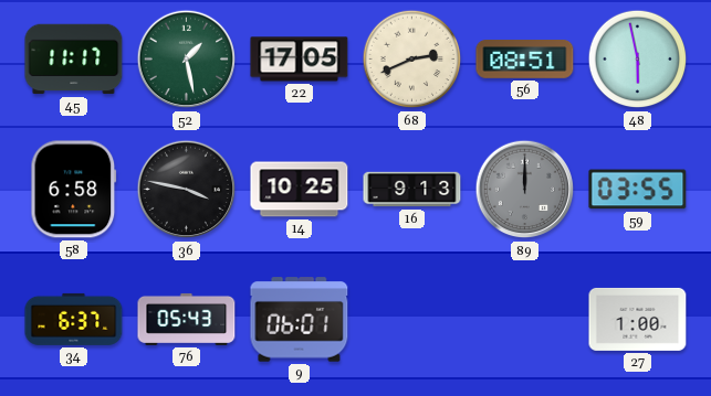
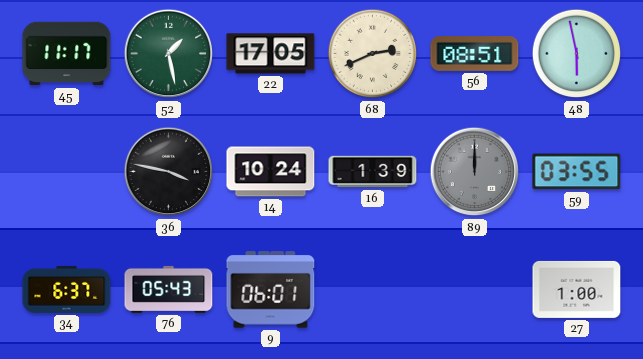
58: 6:58 -> none
14: 10:25 -> 10:24
16: 9:13 -> 1:39
